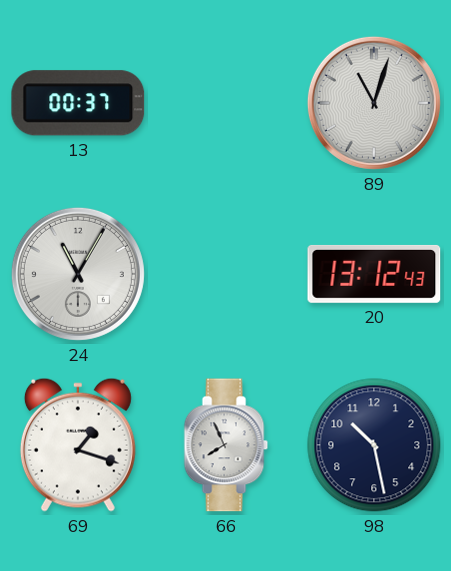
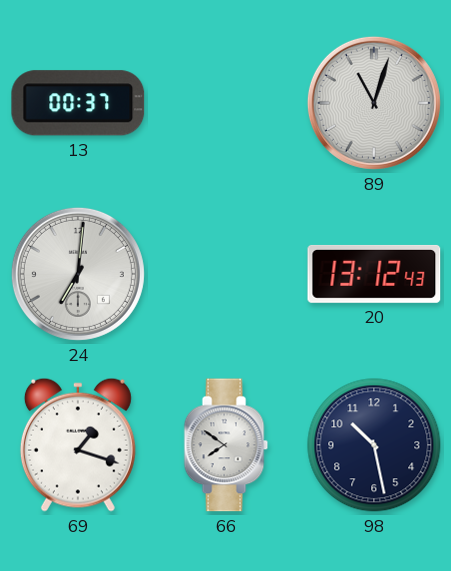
24: 11:05 -> 7:01
66: 7:56 -> 7:51
